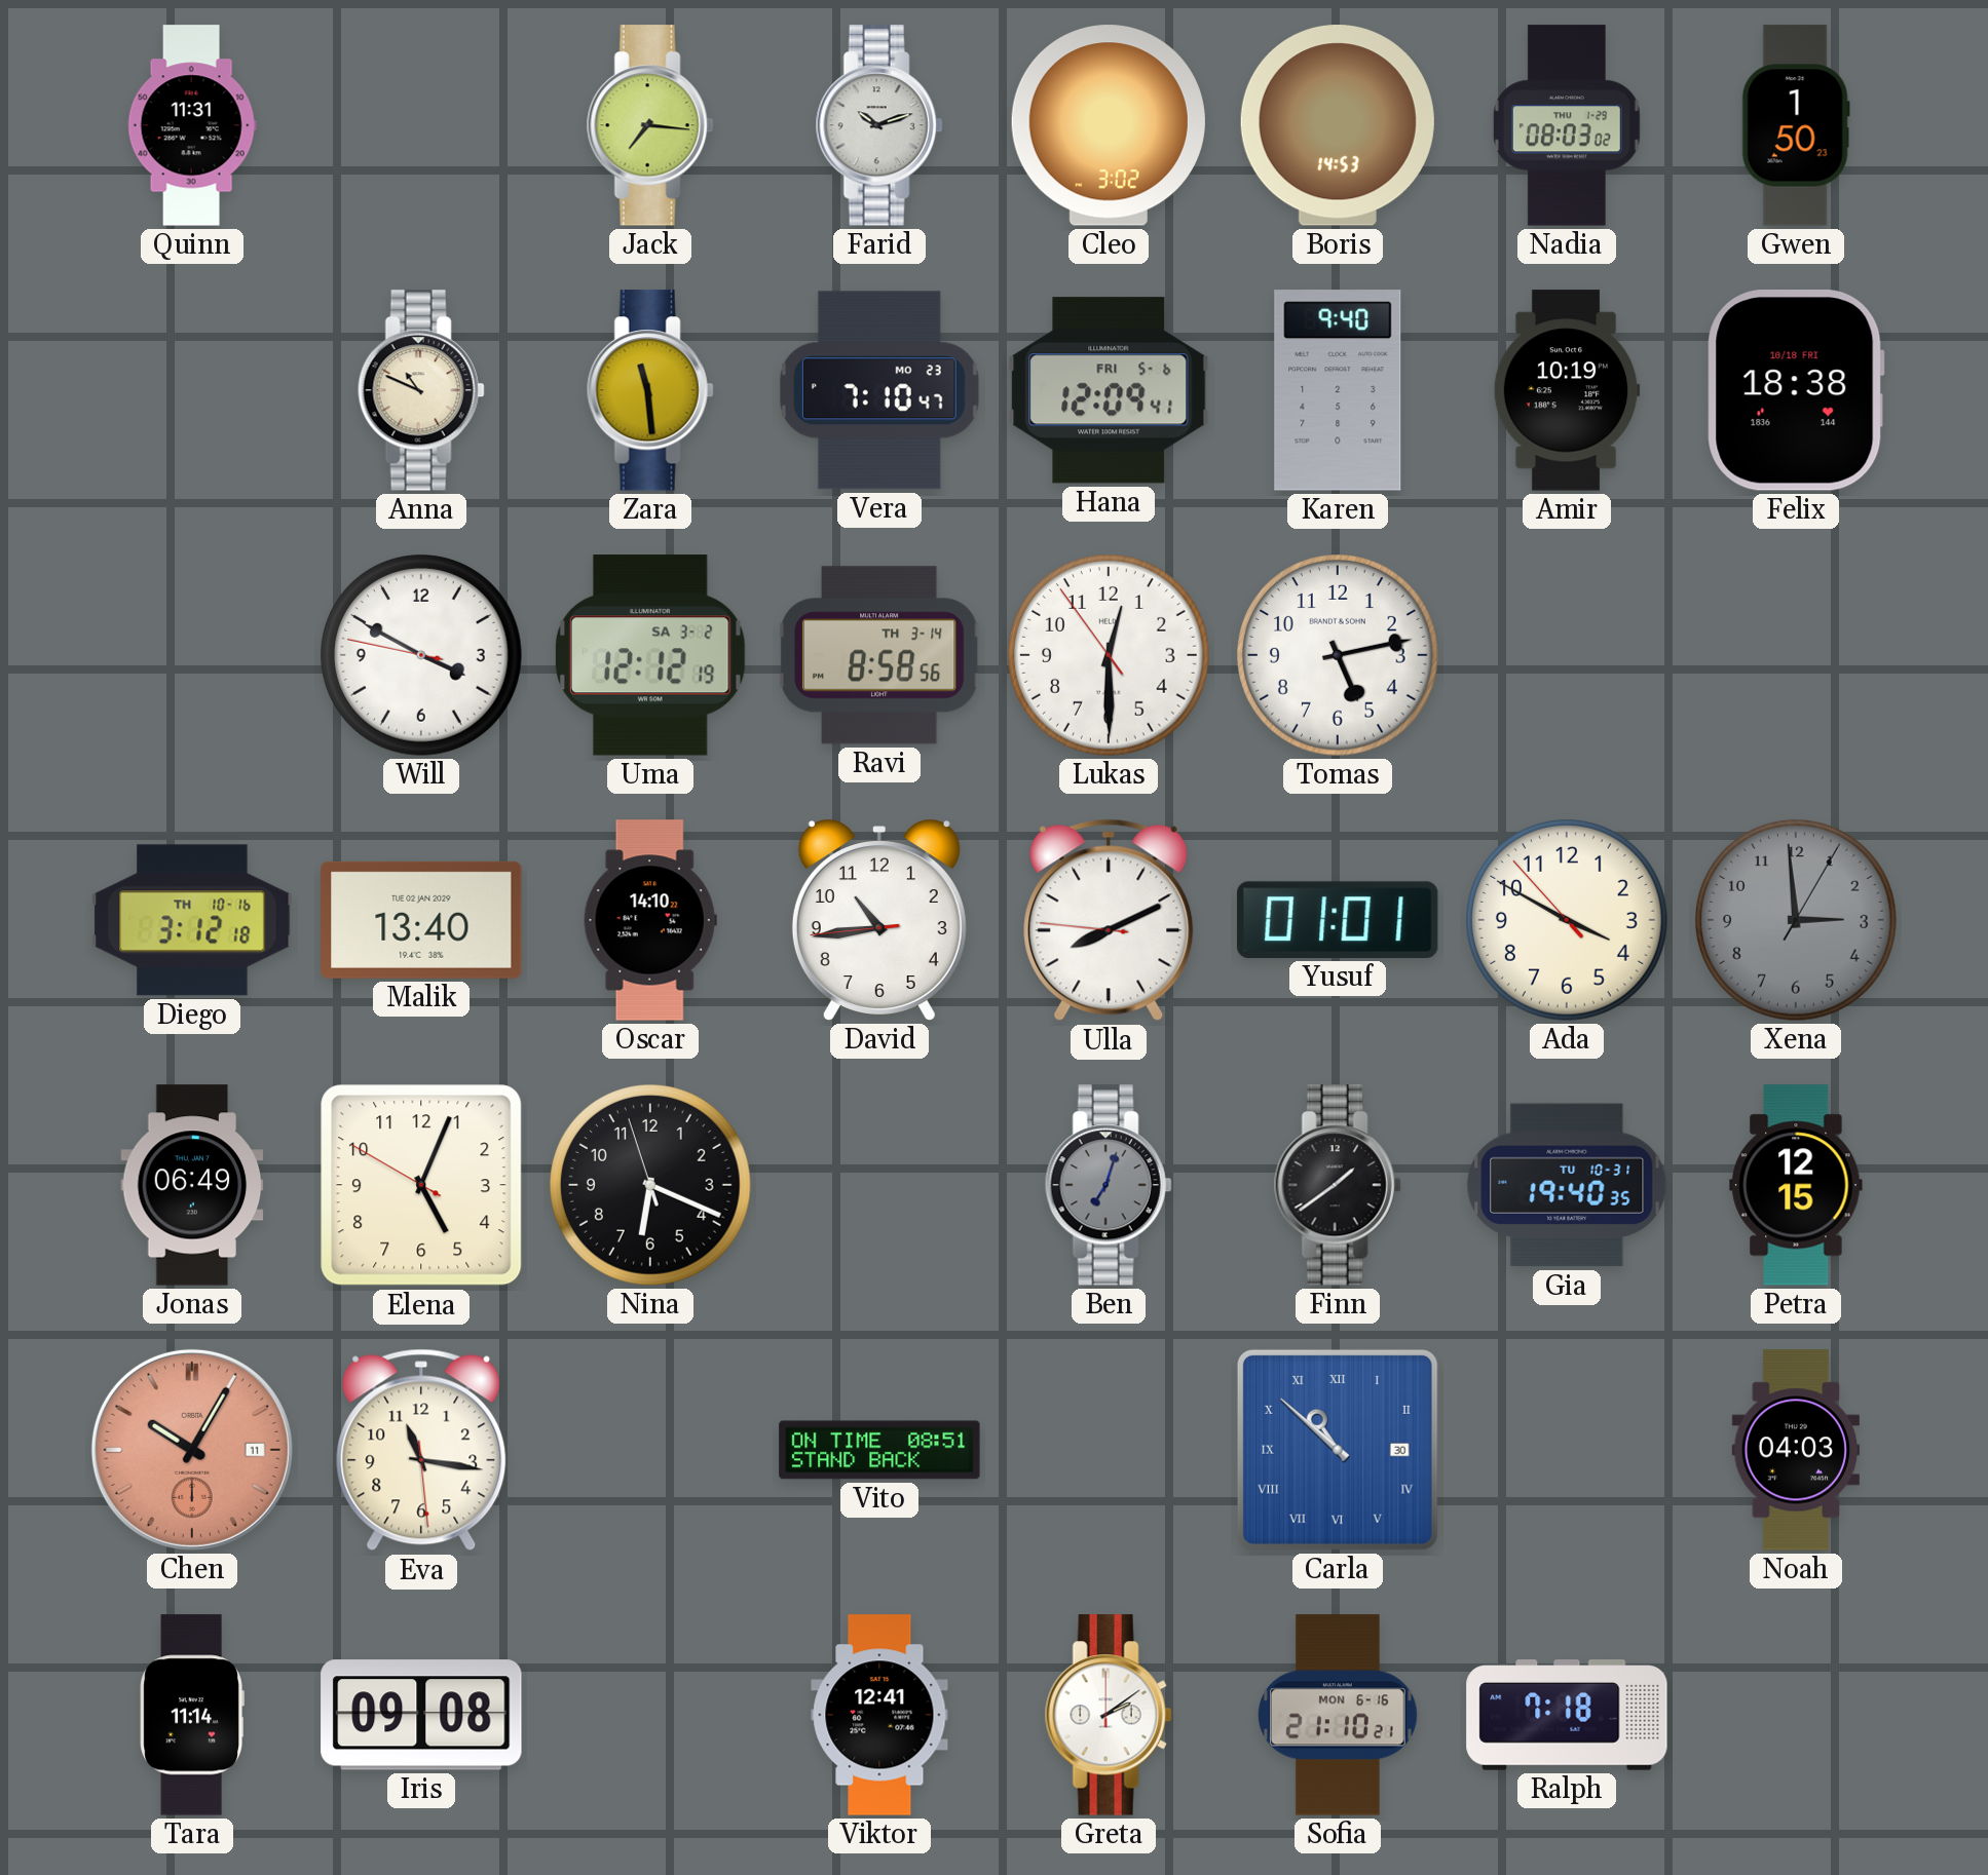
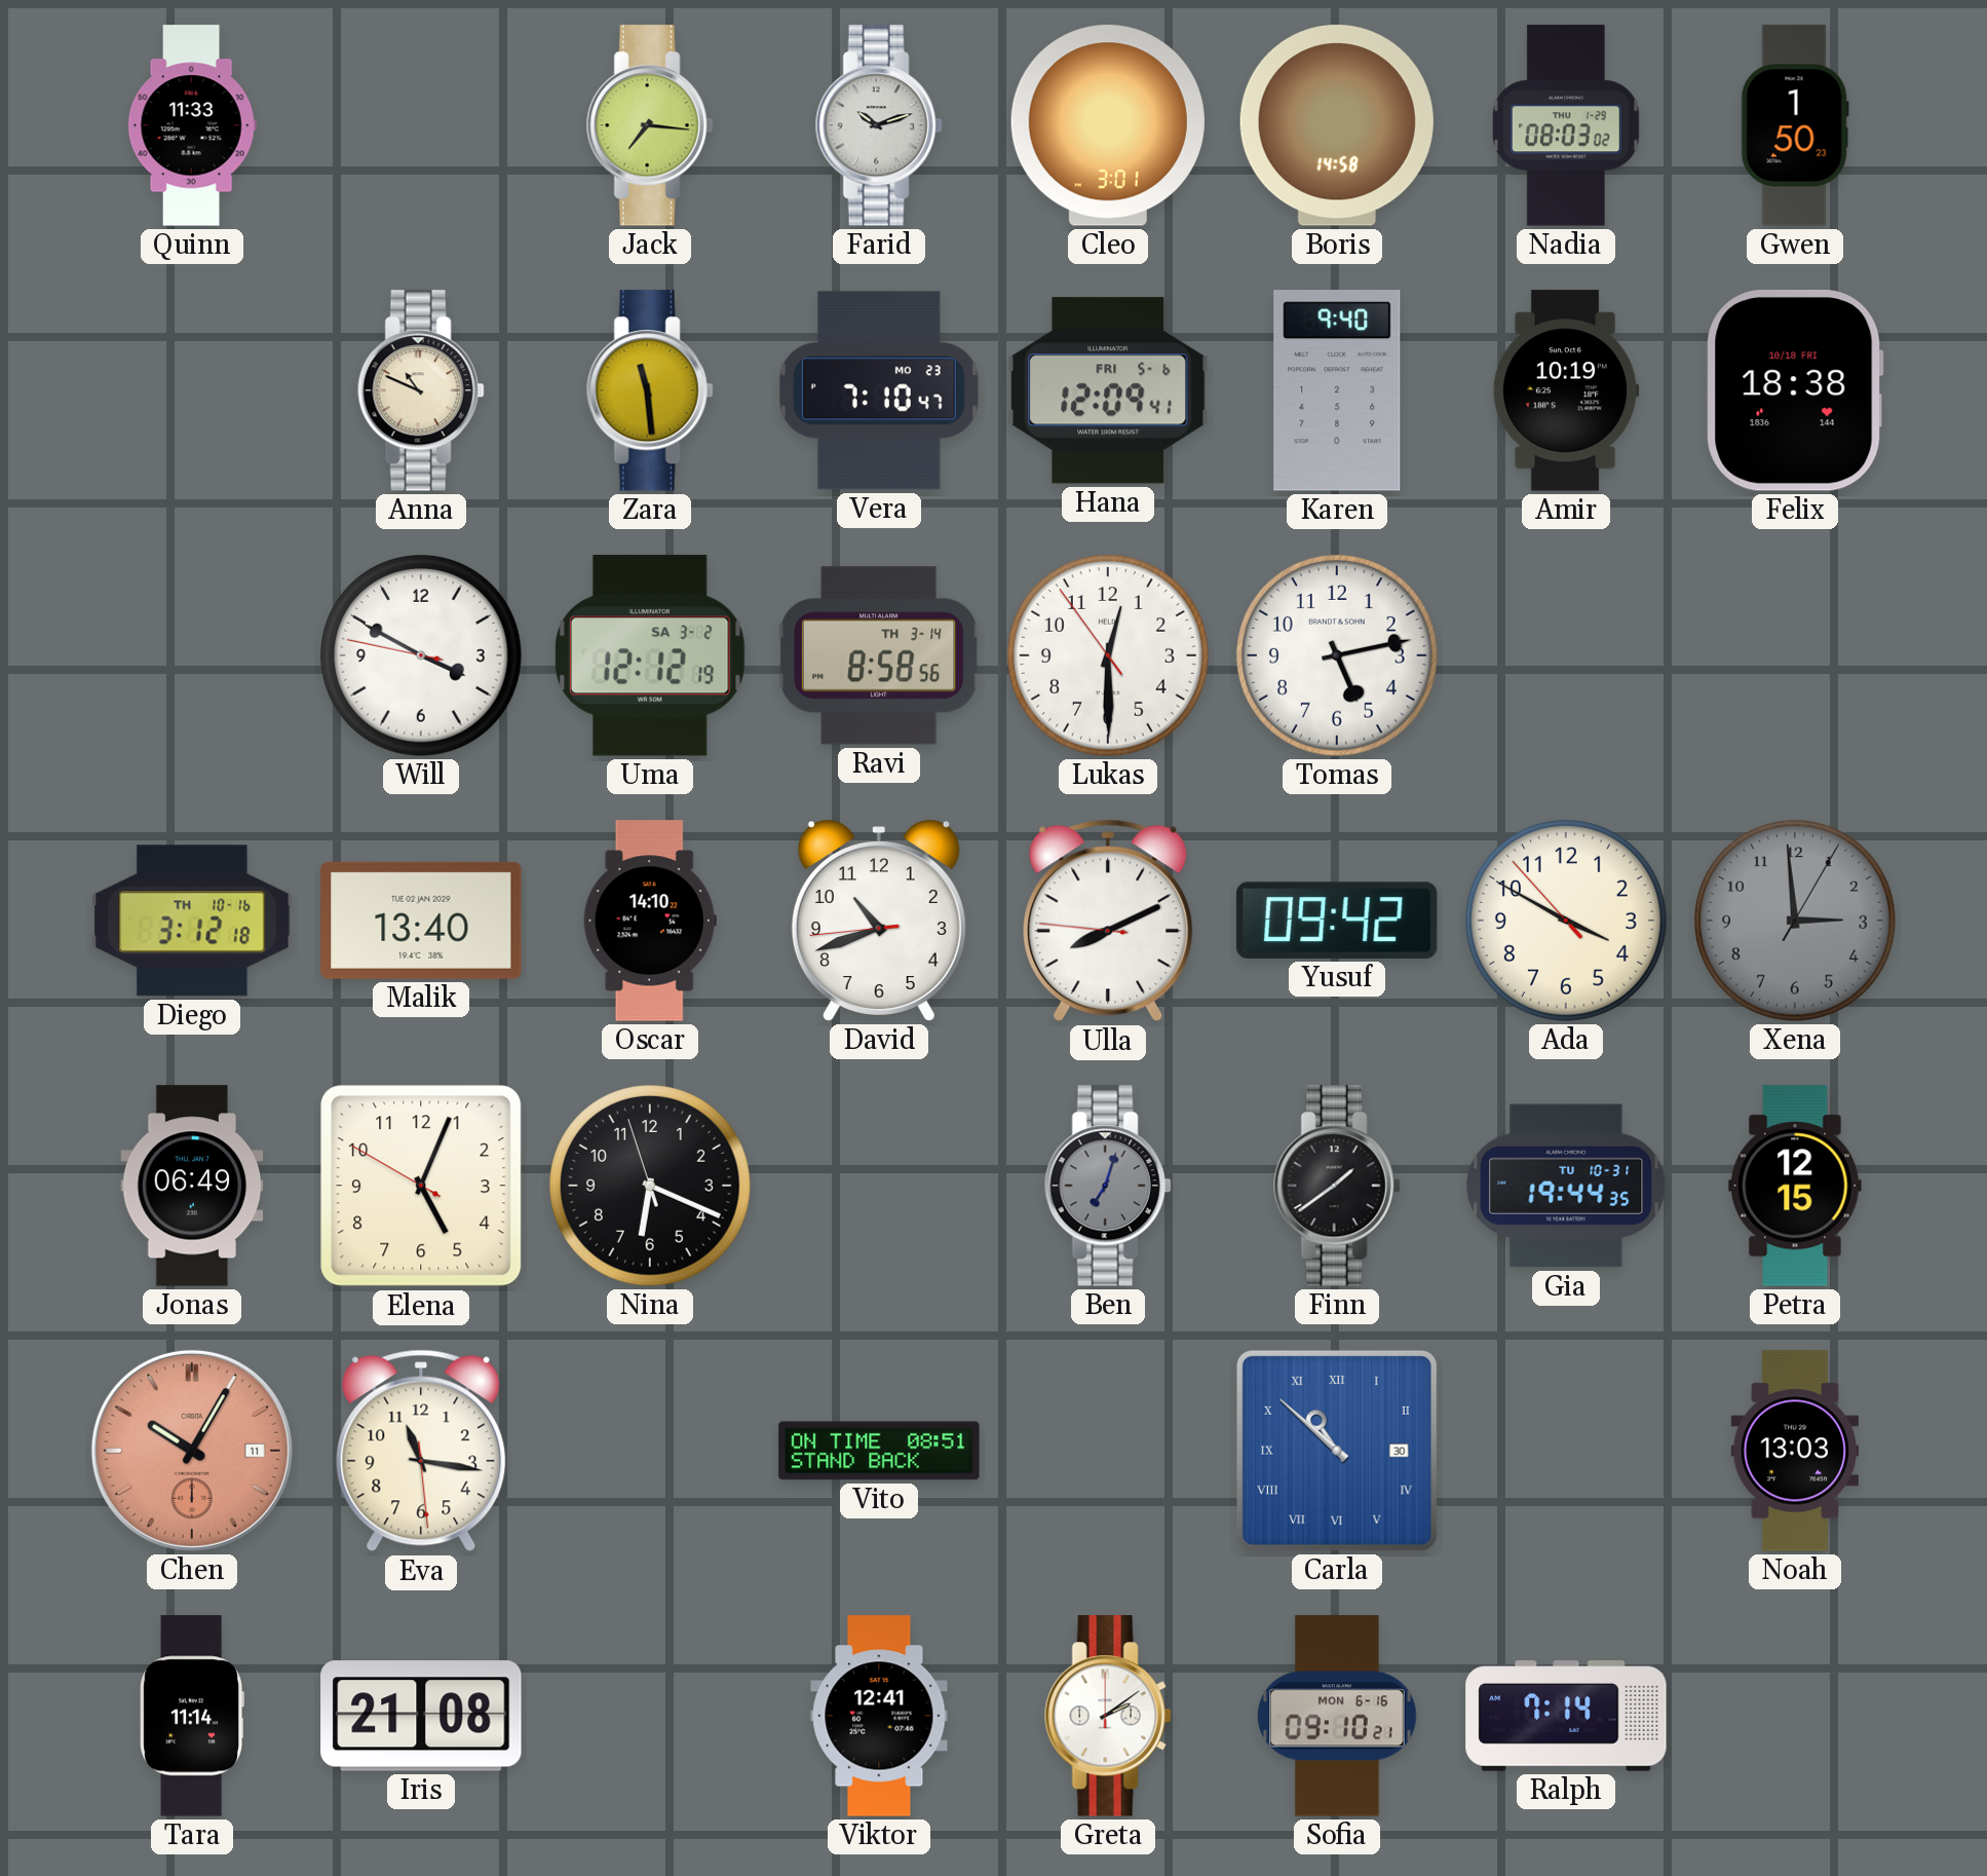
Quinn: 11:31 -> 11:33
Cleo: 3:02 -> 3:01
Boris: 14:53 -> 14:58
David: 10:43 -> 10:41
Yusuf: 01:01 -> 09:42
Gia: 19:40 -> 19:44
Noah: 04:03 -> 13:03
Iris: 09:08 -> 21:08
Sofia: 21:10 -> 09:10
Ralph: 7:18 -> 7:14
